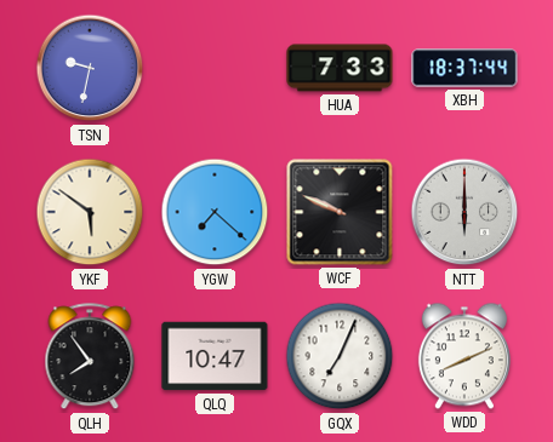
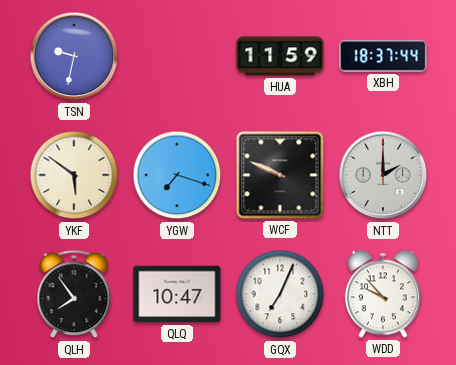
HUA: 7:33 -> 11:59
YGW: 7:22 -> 7:18
NTT: 6:00 -> 2:00
WDD: 8:11 -> 9:53
